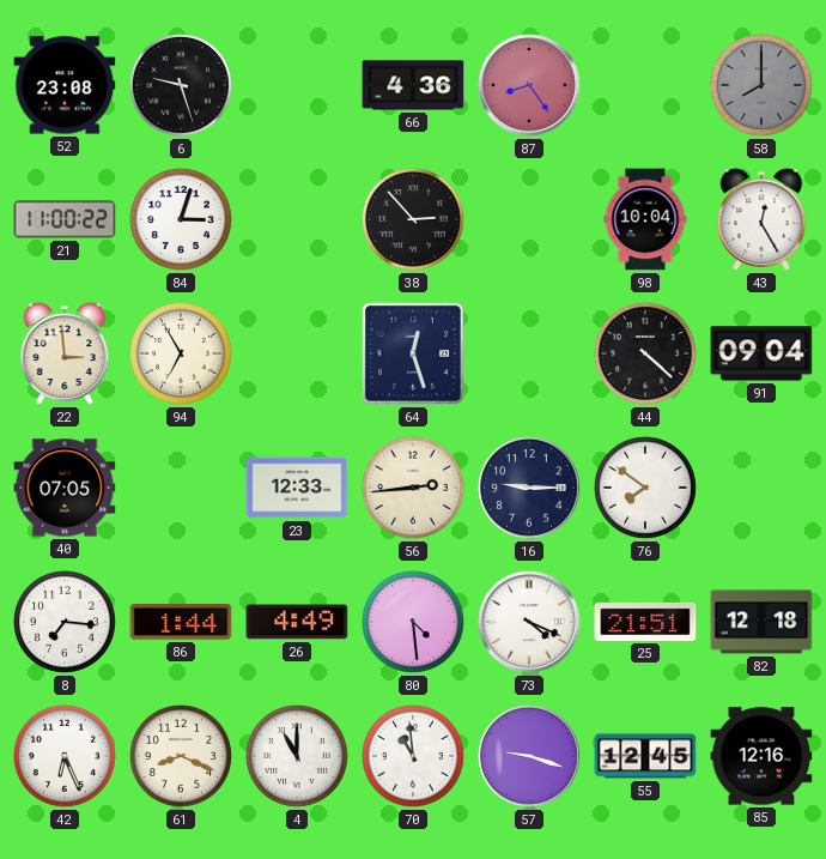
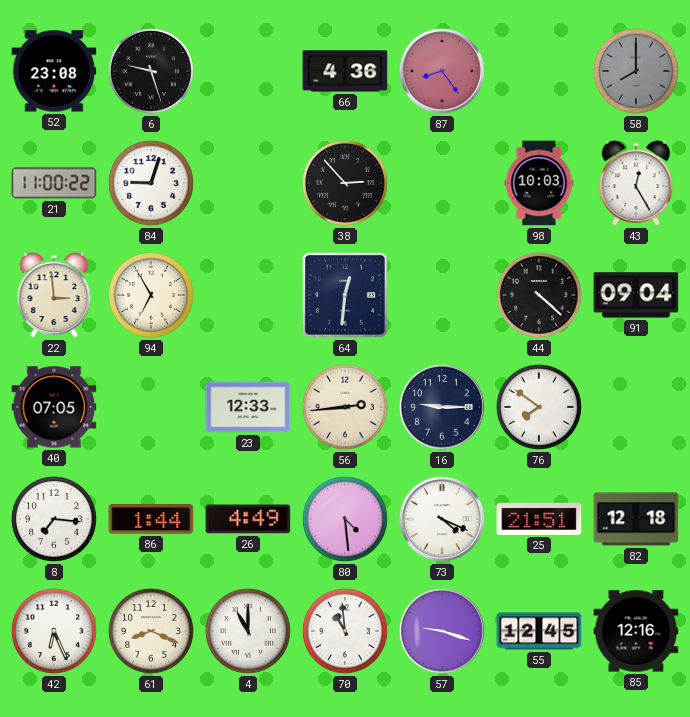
84: 3:03 -> 9:03
98: 10:04 -> 10:03
64: 12:27 -> 12:31
